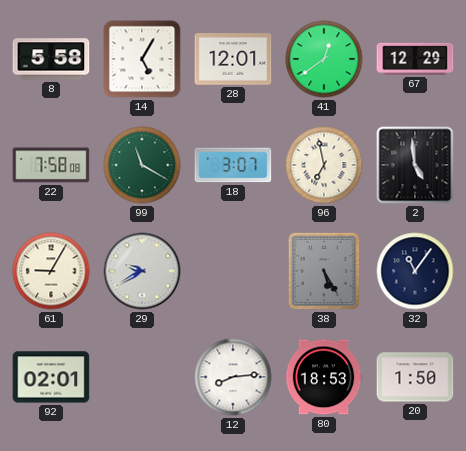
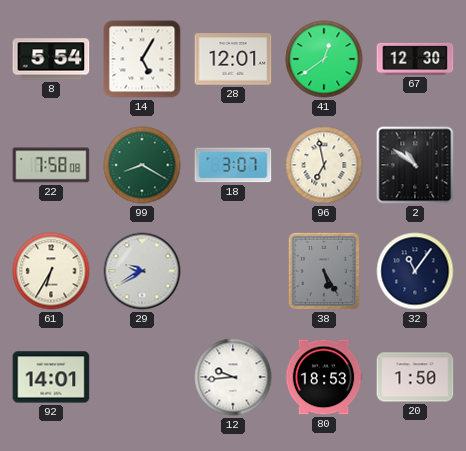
8: 5:58 -> 5:54
67: 12:29 -> 12:30
99: 11:20 -> 8:20
2: 4:59 -> 10:51
61: 9:05 -> 6:35
92: 02:01 -> 14:01
12: 8:14 -> 9:44
